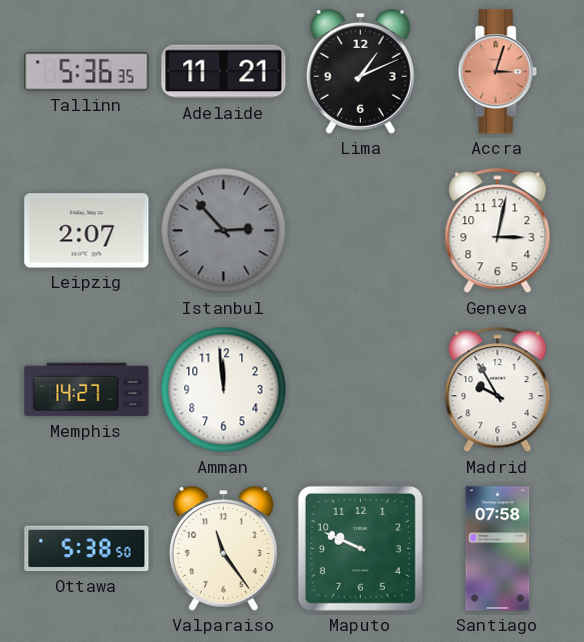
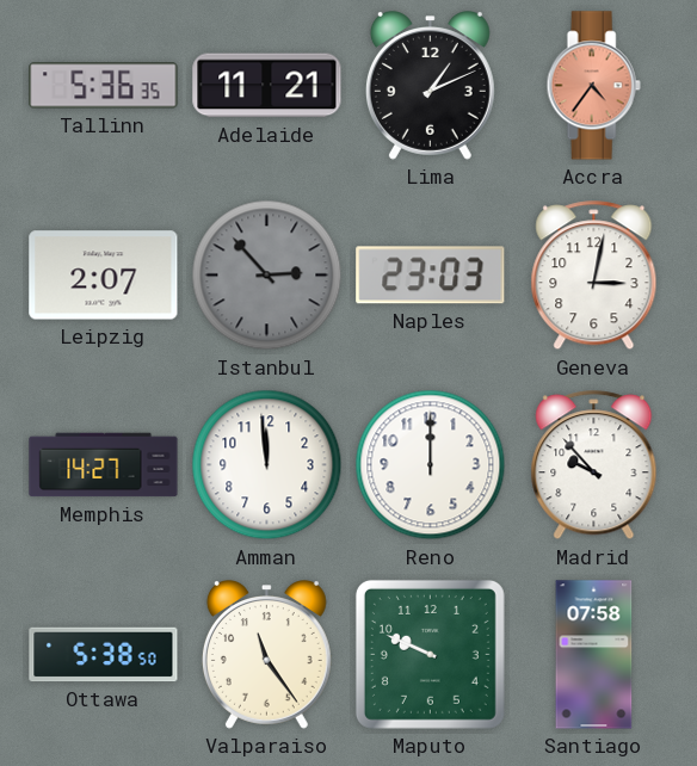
Accra: 3:03 -> 4:36
Naples: none -> 23:03
Reno: none -> 12:00
Madrid: 9:55 -> 9:53
